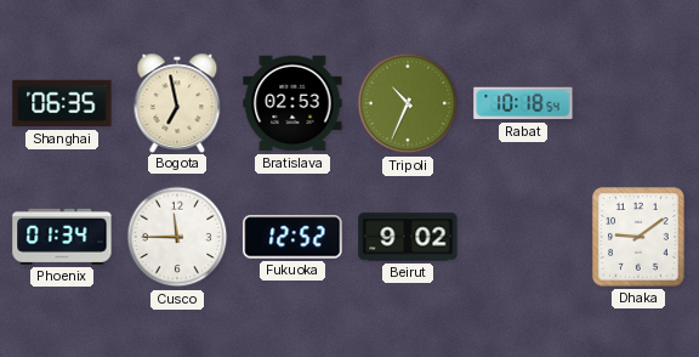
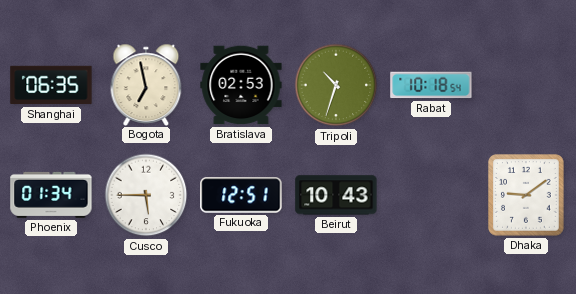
Tripoli: 10:34 -> 10:33
Cusco: 11:45 -> 5:45
Fukuoka: 12:52 -> 12:51
Beirut: 9:02 -> 10:43
